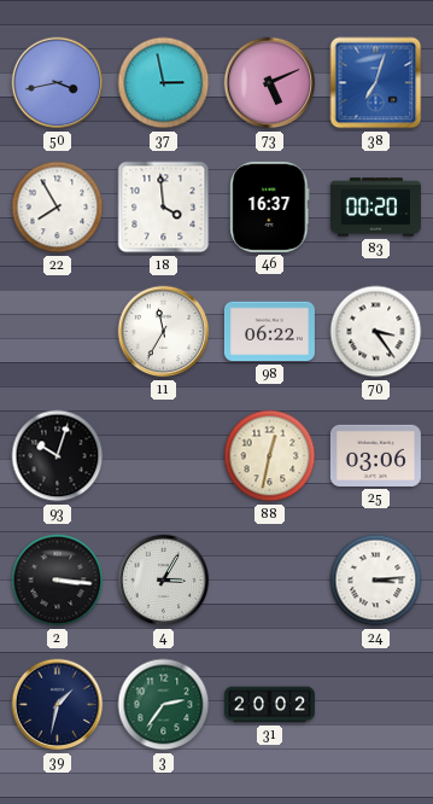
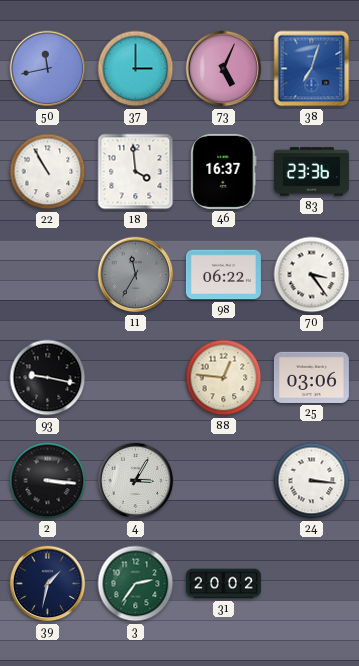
50: 3:43 -> 11:43
37: 2:58 -> 3:00
73: 5:11 -> 5:04
22: 7:55 -> 10:55
83: 00:20 -> 23:36
11 dial: white -> grey
93: 10:03 -> 9:17
88: 12:32 -> 12:46
24: 3:14 -> 3:16
